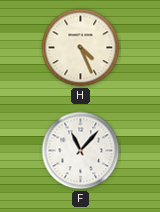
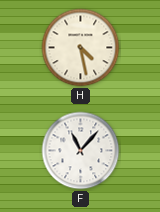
H: 4:26 -> 4:28
